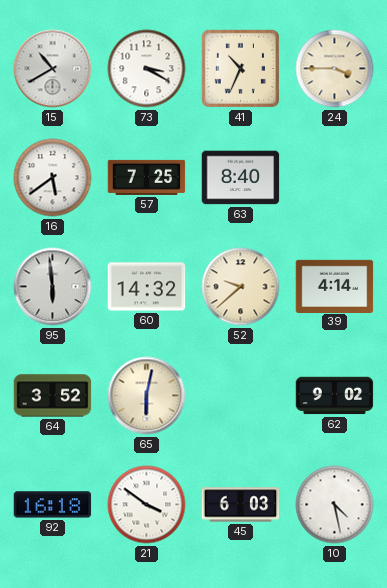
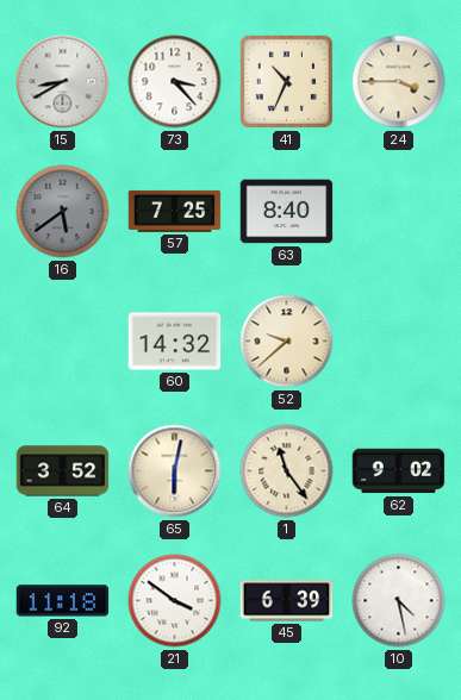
15: 10:40 -> 8:40
73: 3:20 -> 3:23
16 dial: white -> grey
95: 5:59 -> none
39: 4:14 -> none
1: none -> 11:24
92: 16:18 -> 11:18
45: 6:03 -> 6:39
